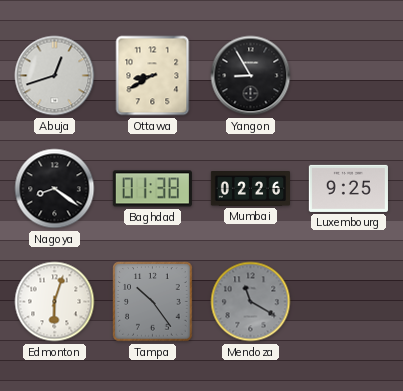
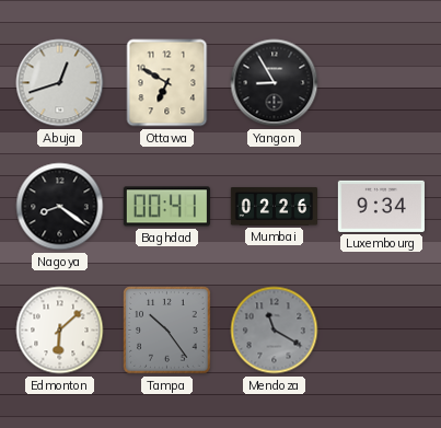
Ottawa: 8:40 -> 6:50
Baghdad: 01:38 -> 00:41
Luxembourg: 9:25 -> 9:34
Edmonton: 6:03 -> 6:08
